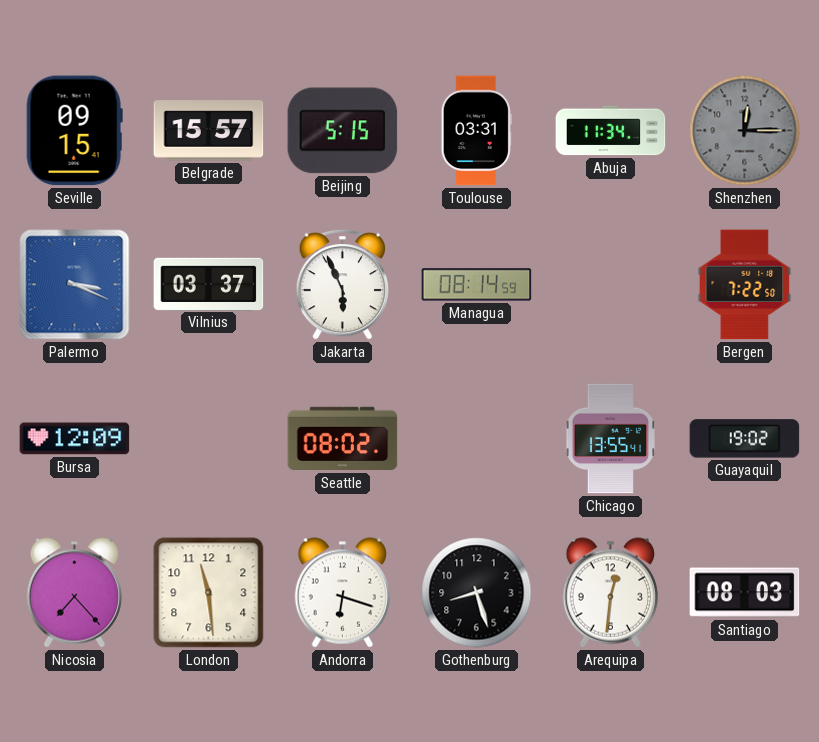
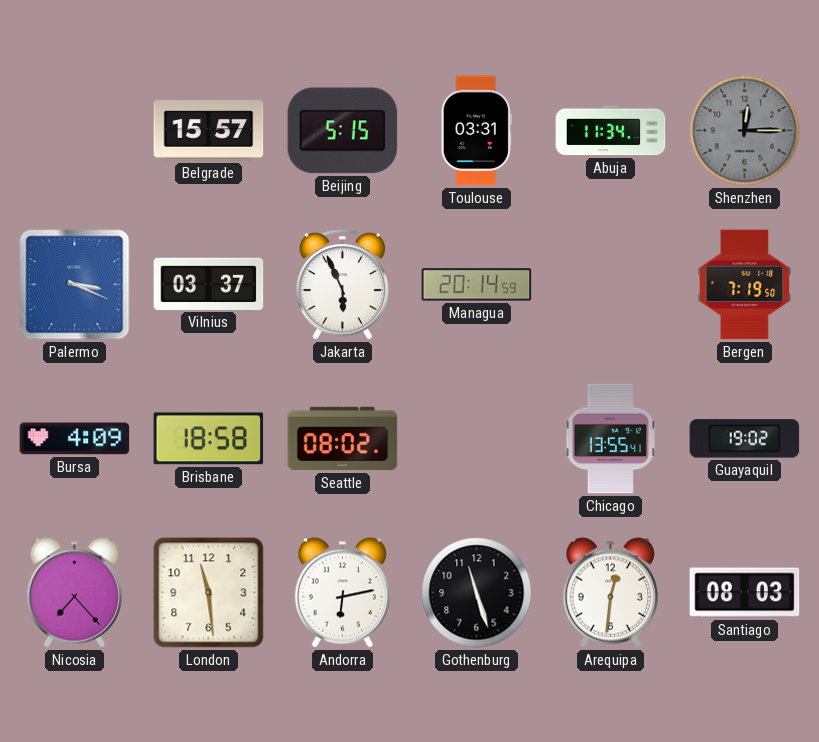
Seville: 09:15 -> none
Managua: 08:14 -> 20:14
Bergen: 7:22 -> 7:19
Bursa: 12:09 -> 4:09
Brisbane: none -> 18:58
Andorra: 6:18 -> 6:13
Gothenburg: 8:27 -> 11:27
